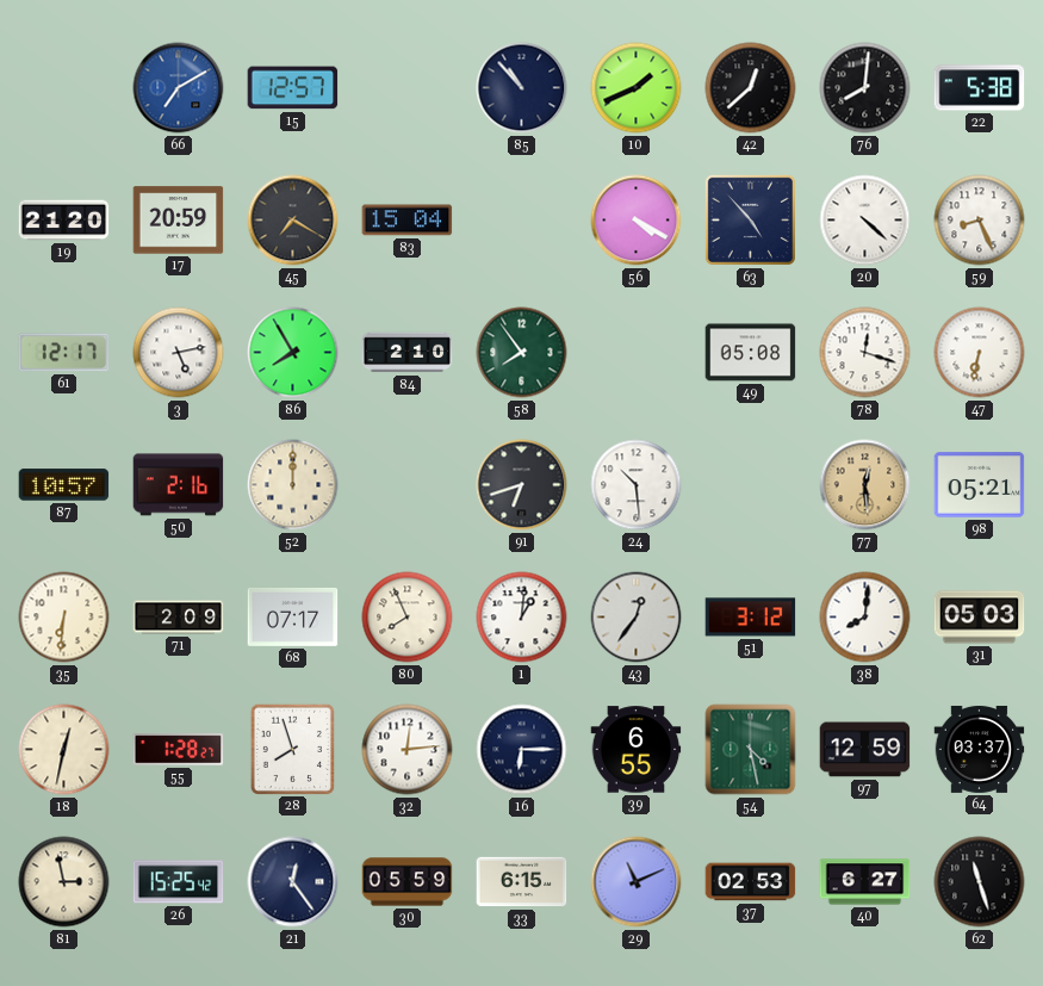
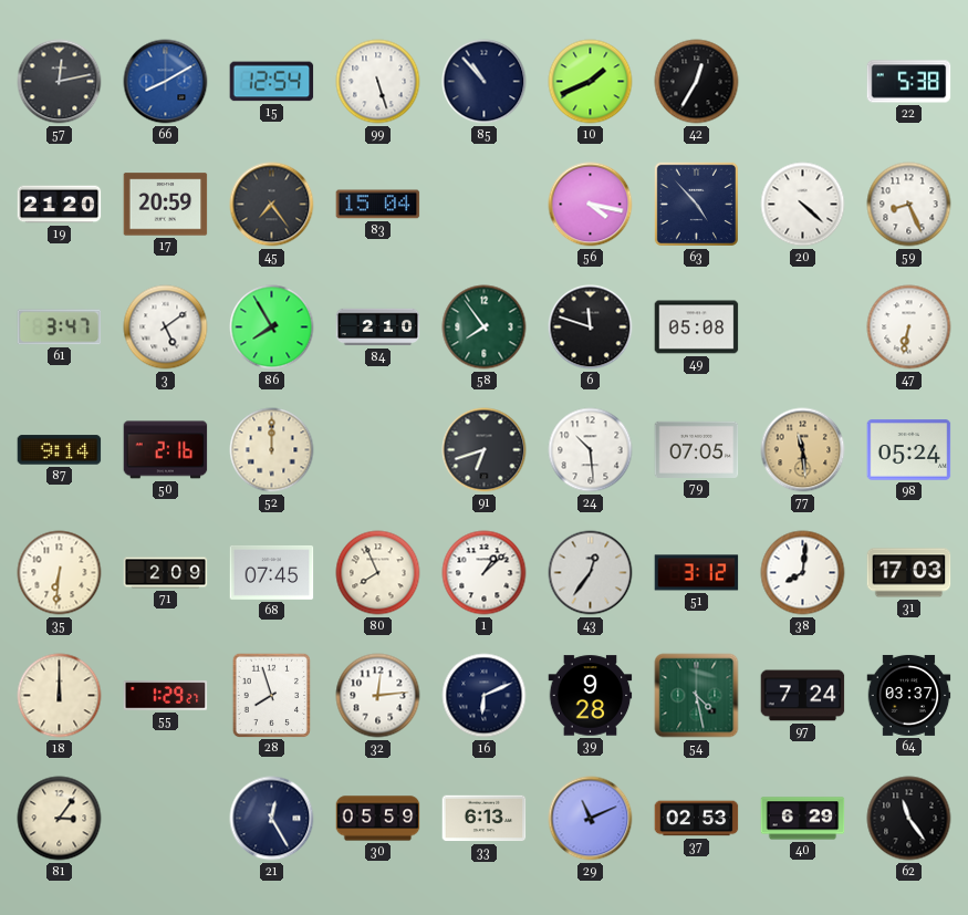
57: none -> 12:13
66: 7:10 -> 8:10
15: 12:57 -> 12:54
99: none -> 5:27
42: 12:38 -> 12:35
76: 8:01 -> none
45: 7:20 -> 7:24
56: 4:20 -> 4:17
61: 12:17 -> 3:47
3: 5:13 -> 5:09
6: none -> 11:48
78: 12:18 -> none
87: 10:57 -> 9:14
79: none -> 07:05
77: 12:29 -> 11:29
98: 05:21 -> 05:24
68: 07:17 -> 07:45
1: 1:01 -> 1:08
31: 05:03 -> 17:03
18: 12:32 -> 12:00
55: 1:28 -> 1:29
16: 6:15 -> 6:11
39: 6:55 -> 9:28
97: 12:59 -> 7:24
81: 2:58 -> 3:06
26: 15:25 -> none
21: 12:24 -> 12:25
33: 6:15 -> 6:13
40: 6:27 -> 6:29
62: 11:27 -> 11:24
